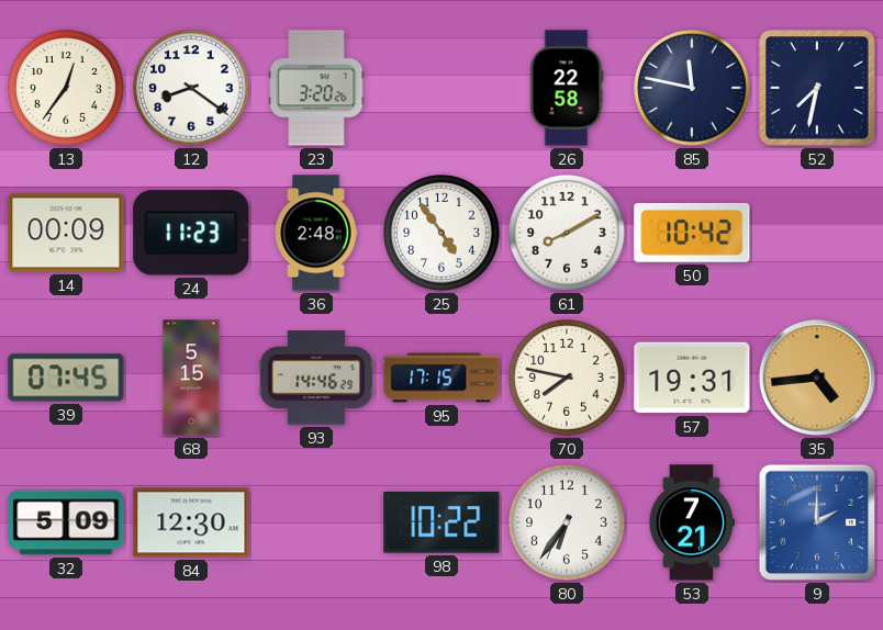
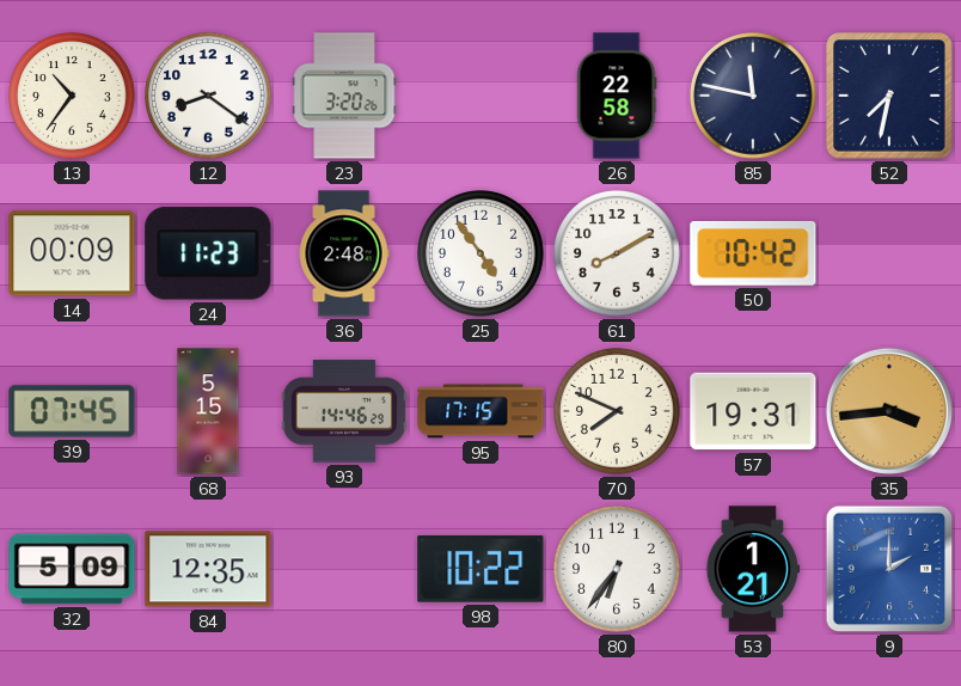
13: 12:36 -> 10:36
70: 7:47 -> 7:49
35: 4:44 -> 3:44
84: 12:30 -> 12:35
53: 7:21 -> 1:21
